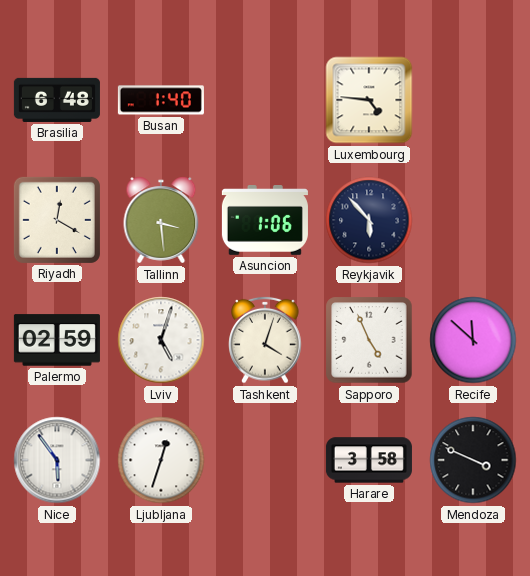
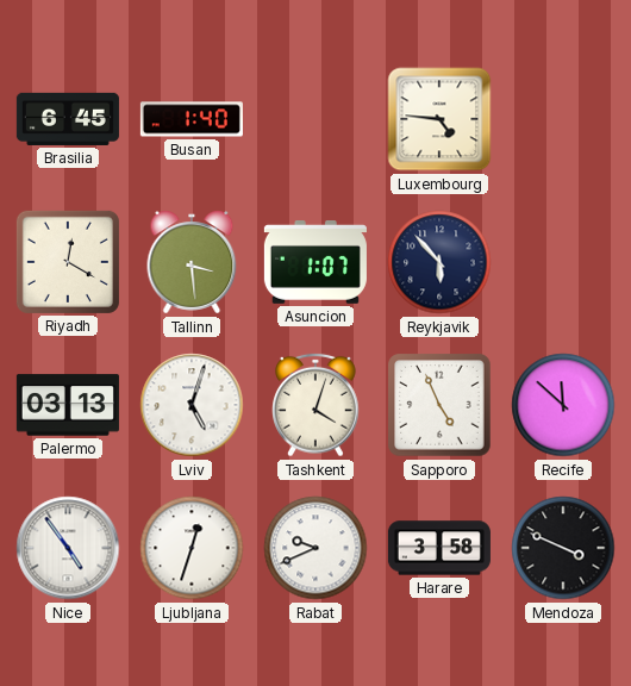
Brasilia: 6:48 -> 6:45
Asuncion: 1:06 -> 1:07
Palermo: 02:59 -> 03:13
Nice: 5:54 -> 4:54
Rabat: none -> 9:41
